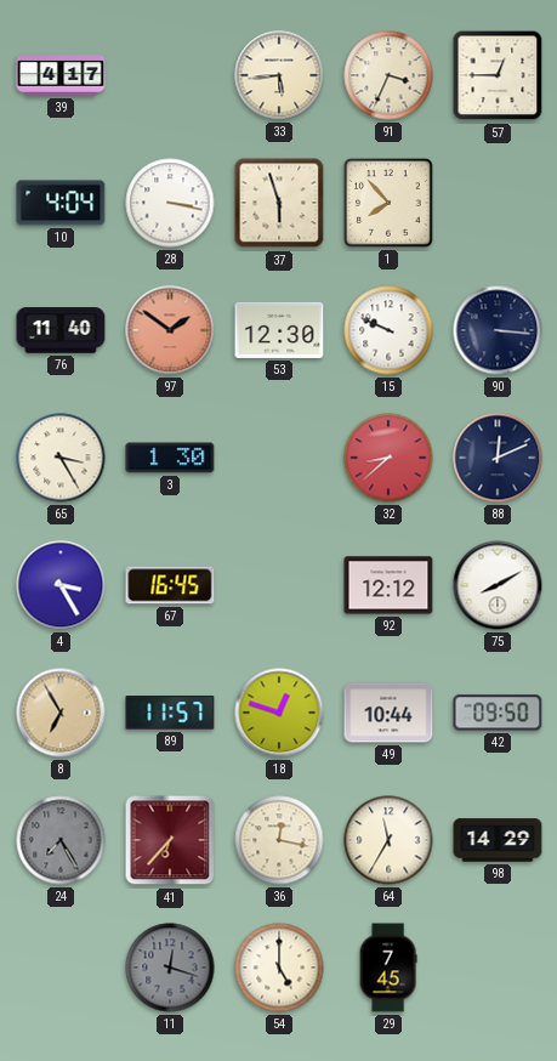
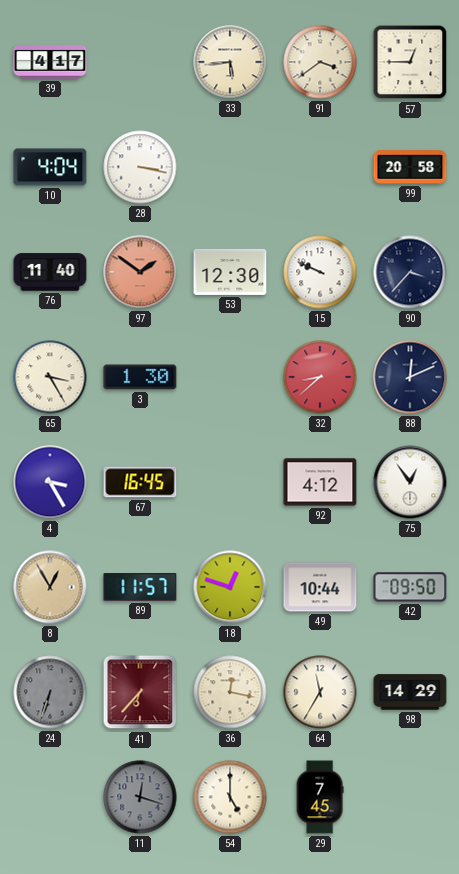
91: 3:34 -> 3:39
37: 5:57 -> none
1: 7:53 -> none
99: none -> 20:58
90: 3:16 -> 3:37
92: 12:12 -> 4:12
75: 8:10 -> 12:54
8: 6:55 -> 12:55
24: 7:25 -> 6:33
